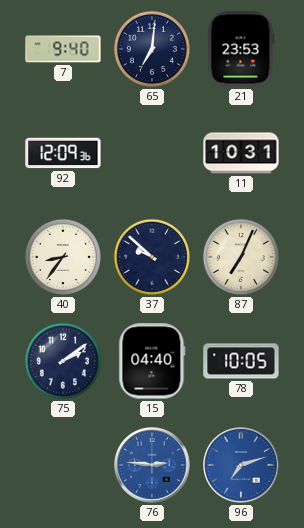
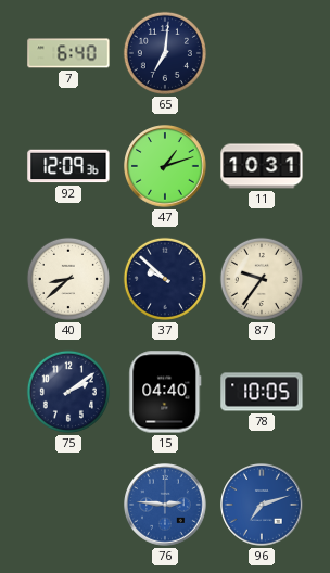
7: 9:40 -> 6:40
21: 23:53 -> none
47: none -> 1:12
40: 8:36 -> 8:38
87: 7:04 -> 9:36
